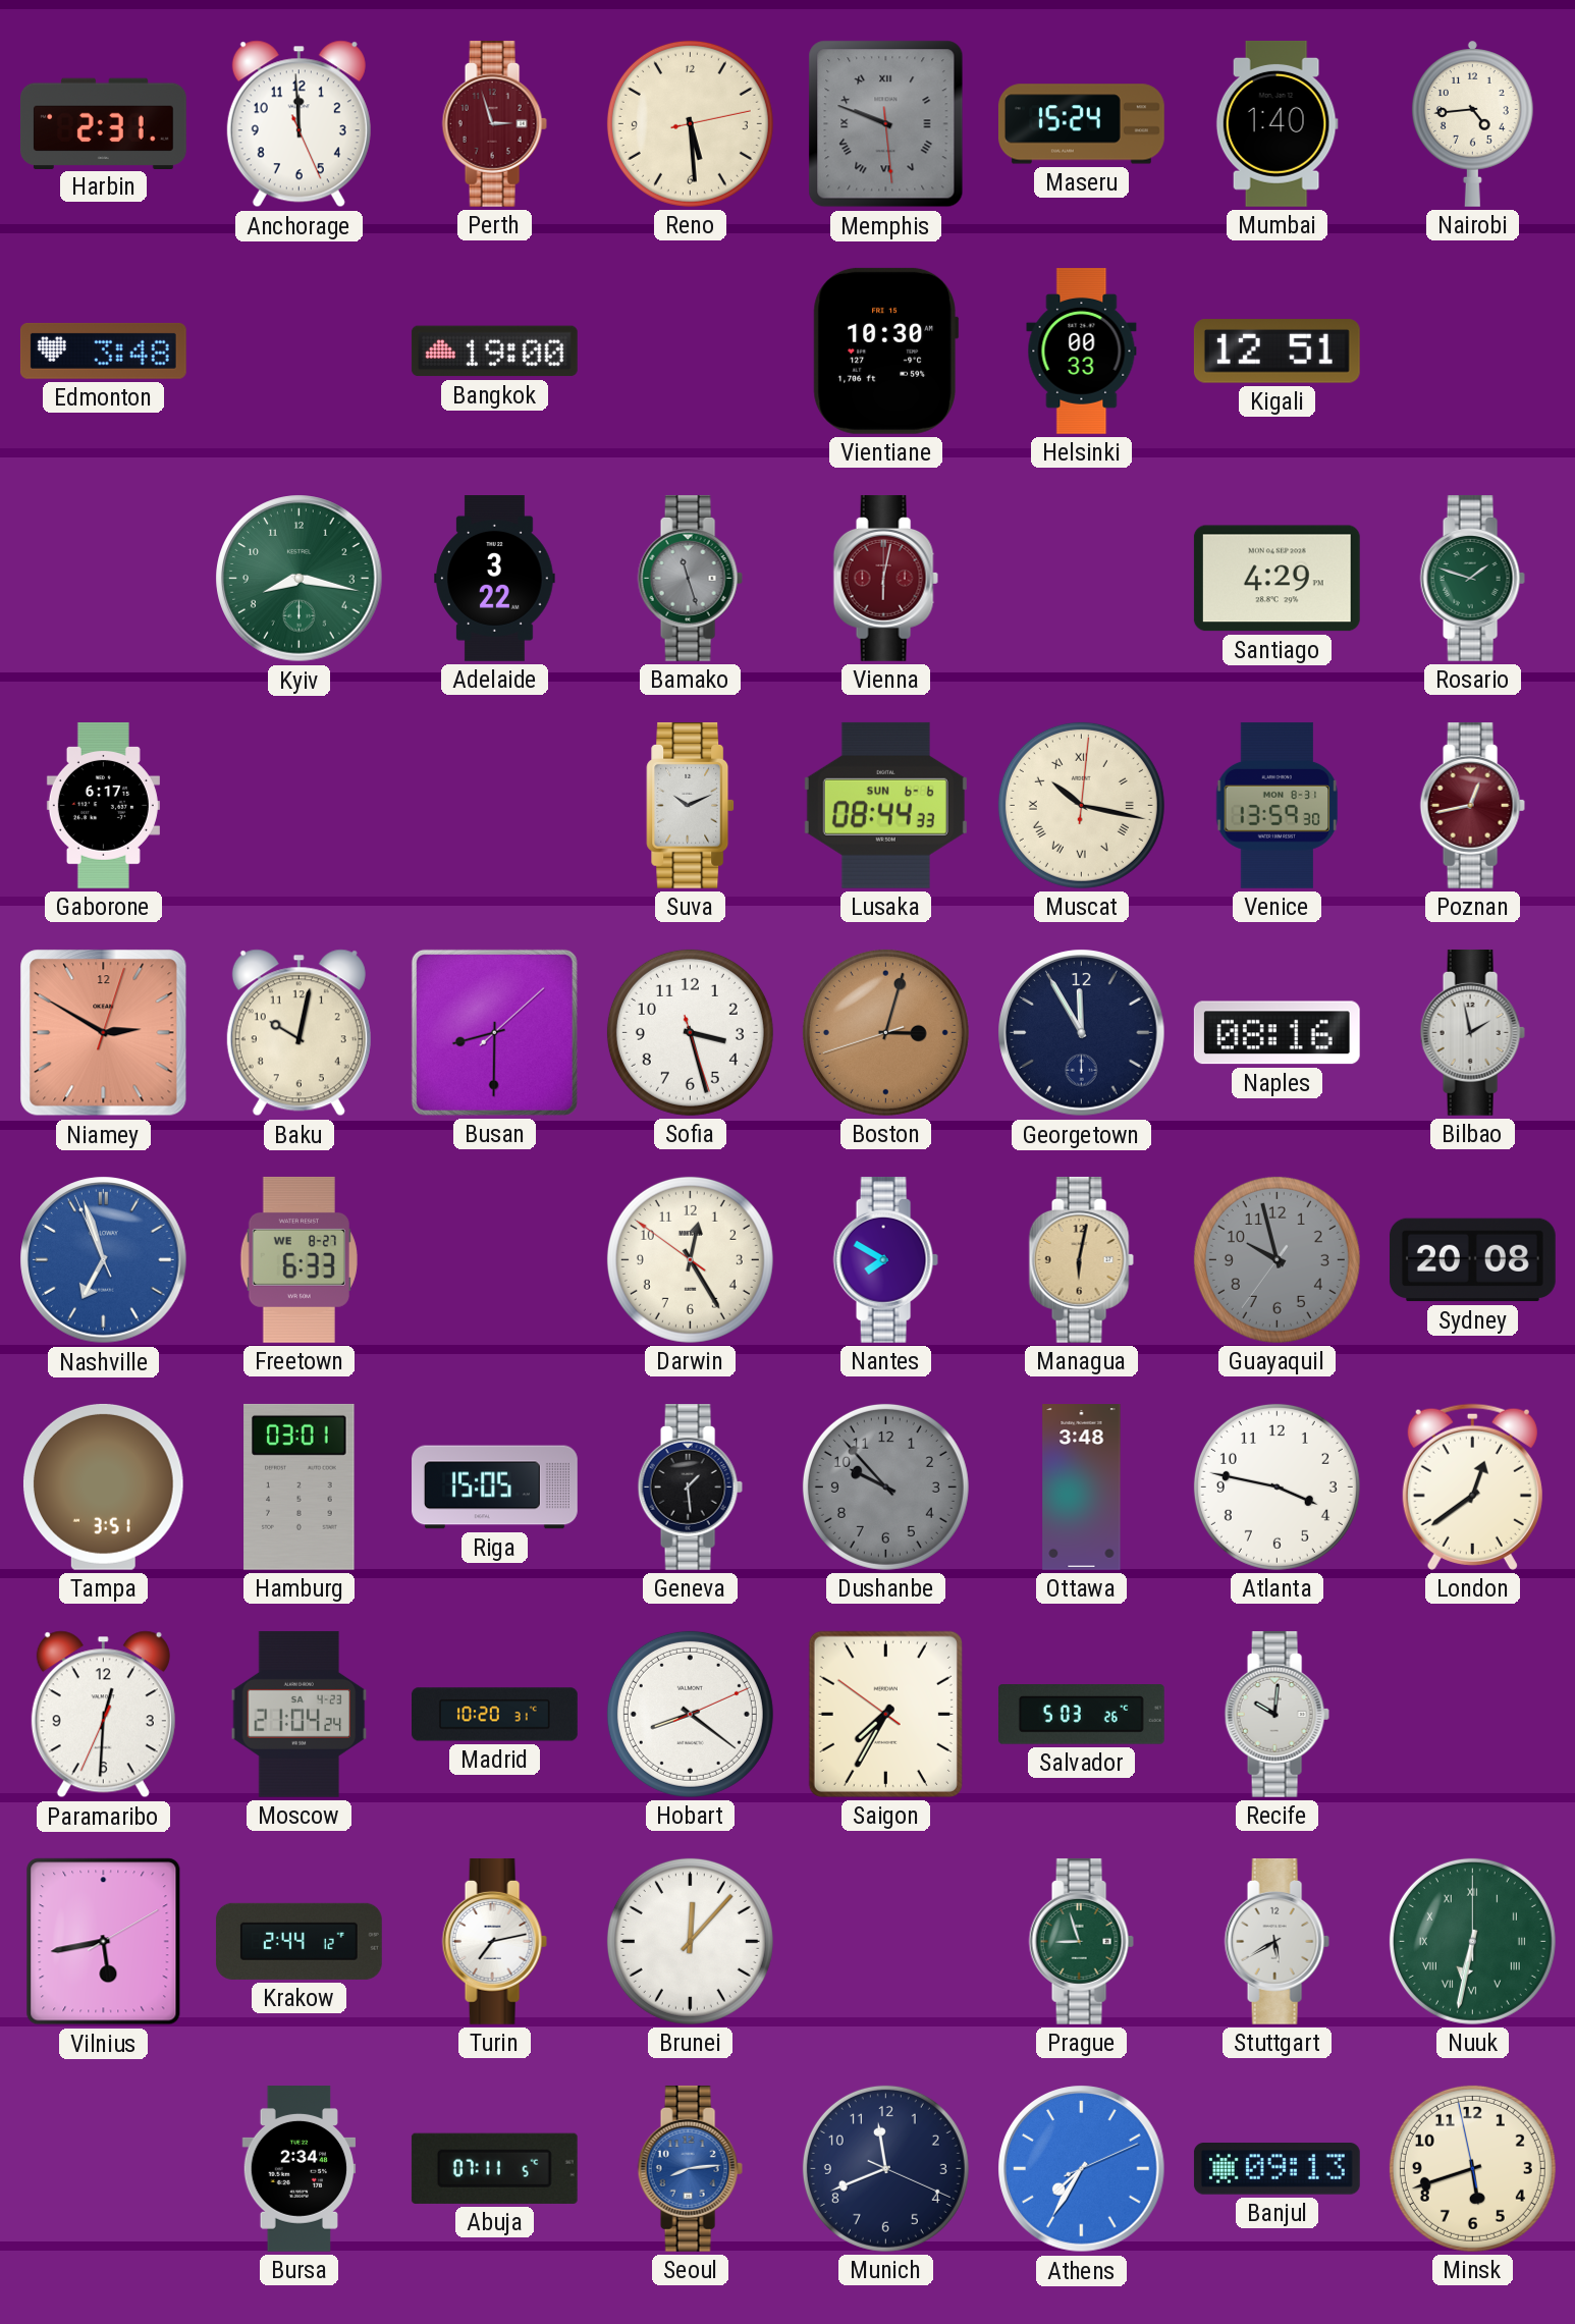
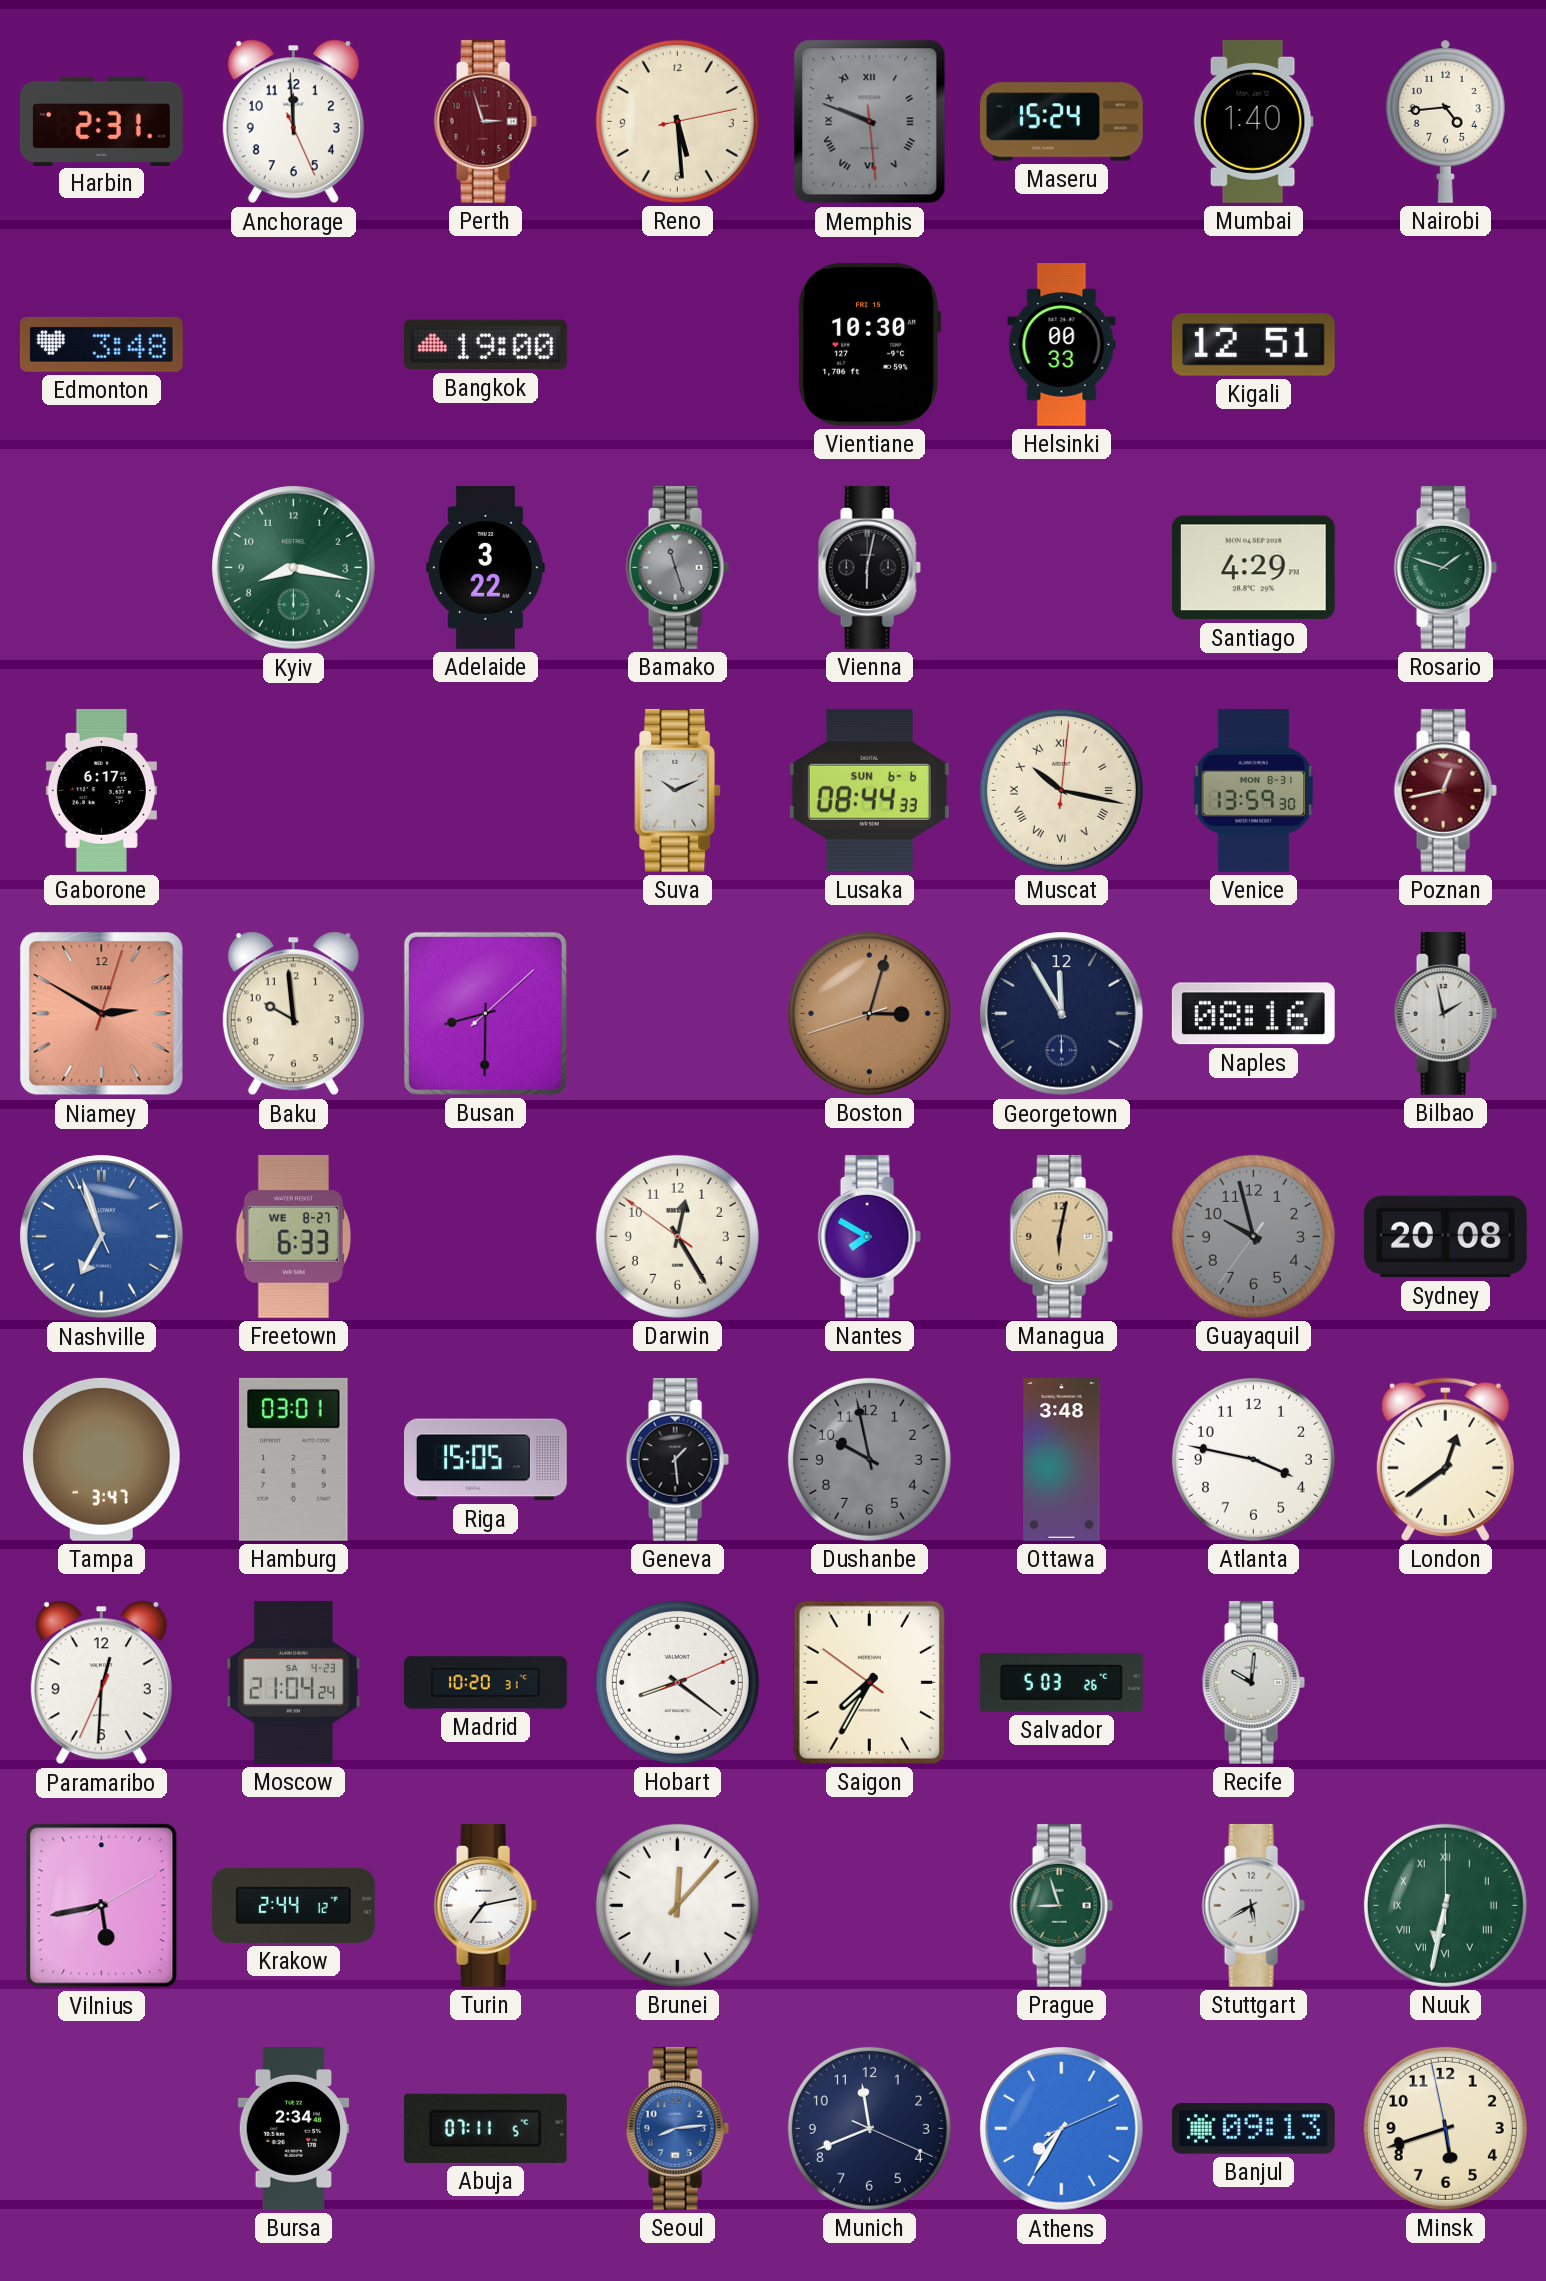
Vienna dial: burgundy -> black
Baku: 10:02 -> 9:59
Sofia: 3:27 -> none
Tampa: 3:51 -> 3:47
Dushanbe: 9:53 -> 9:58
